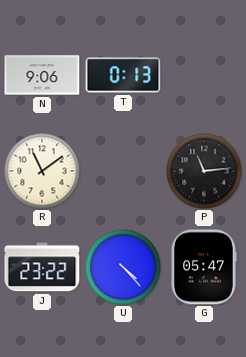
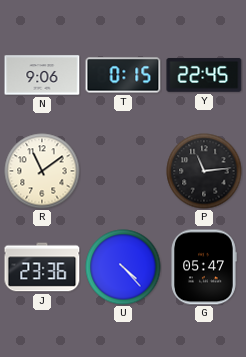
T: 0:13 -> 0:15
Y: none -> 22:45
J: 23:22 -> 23:36
